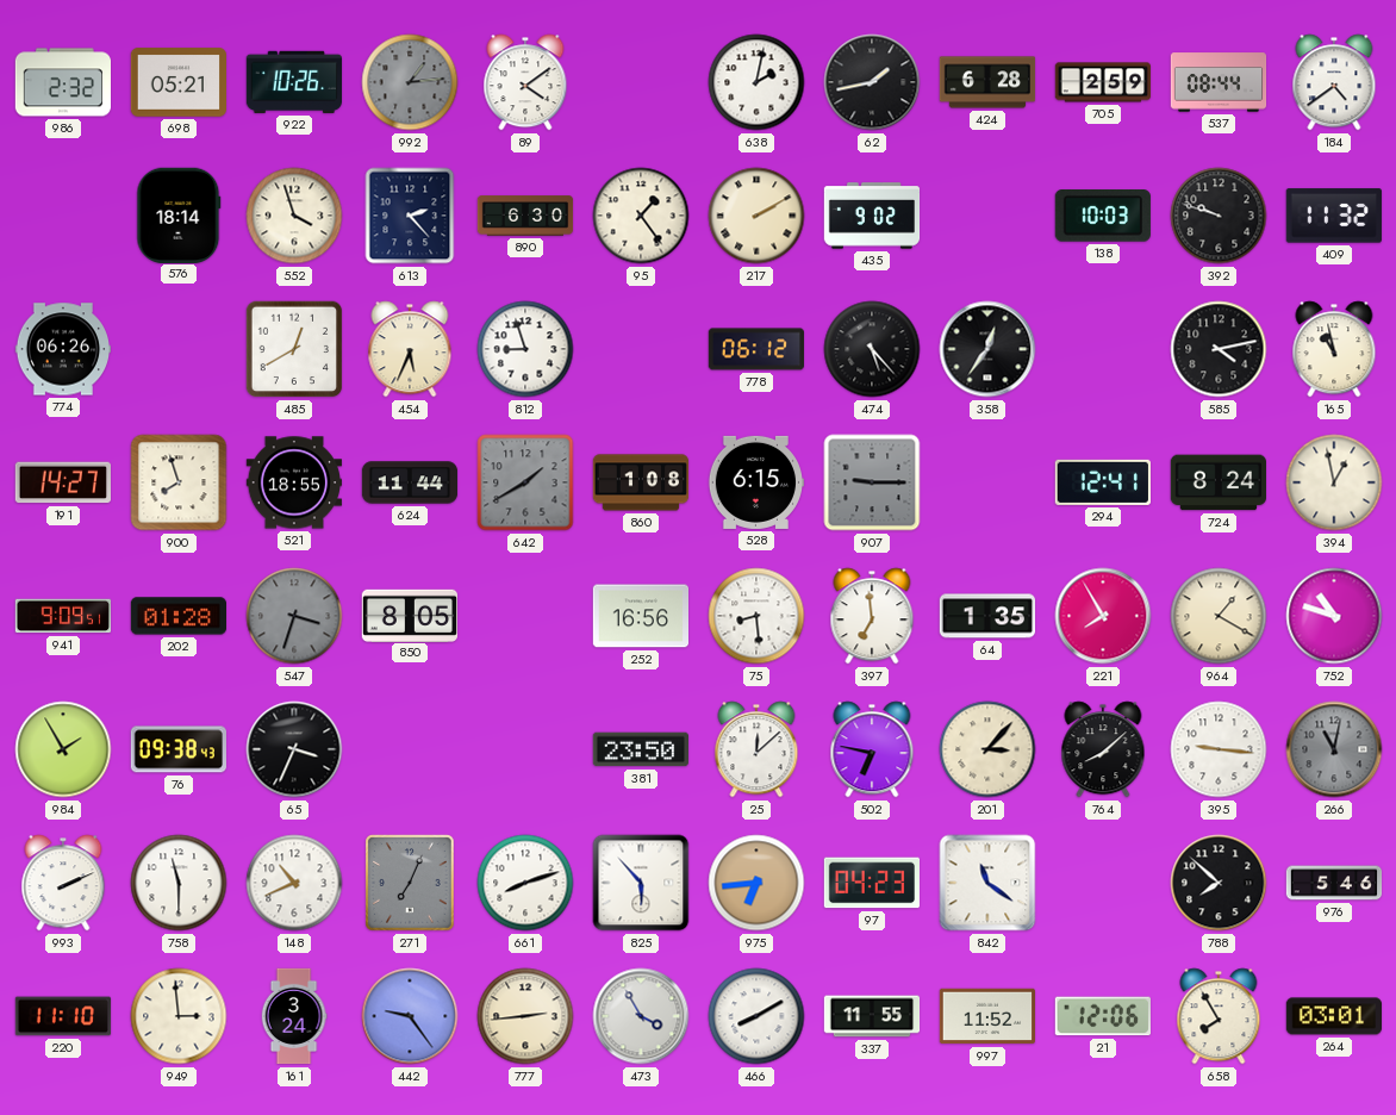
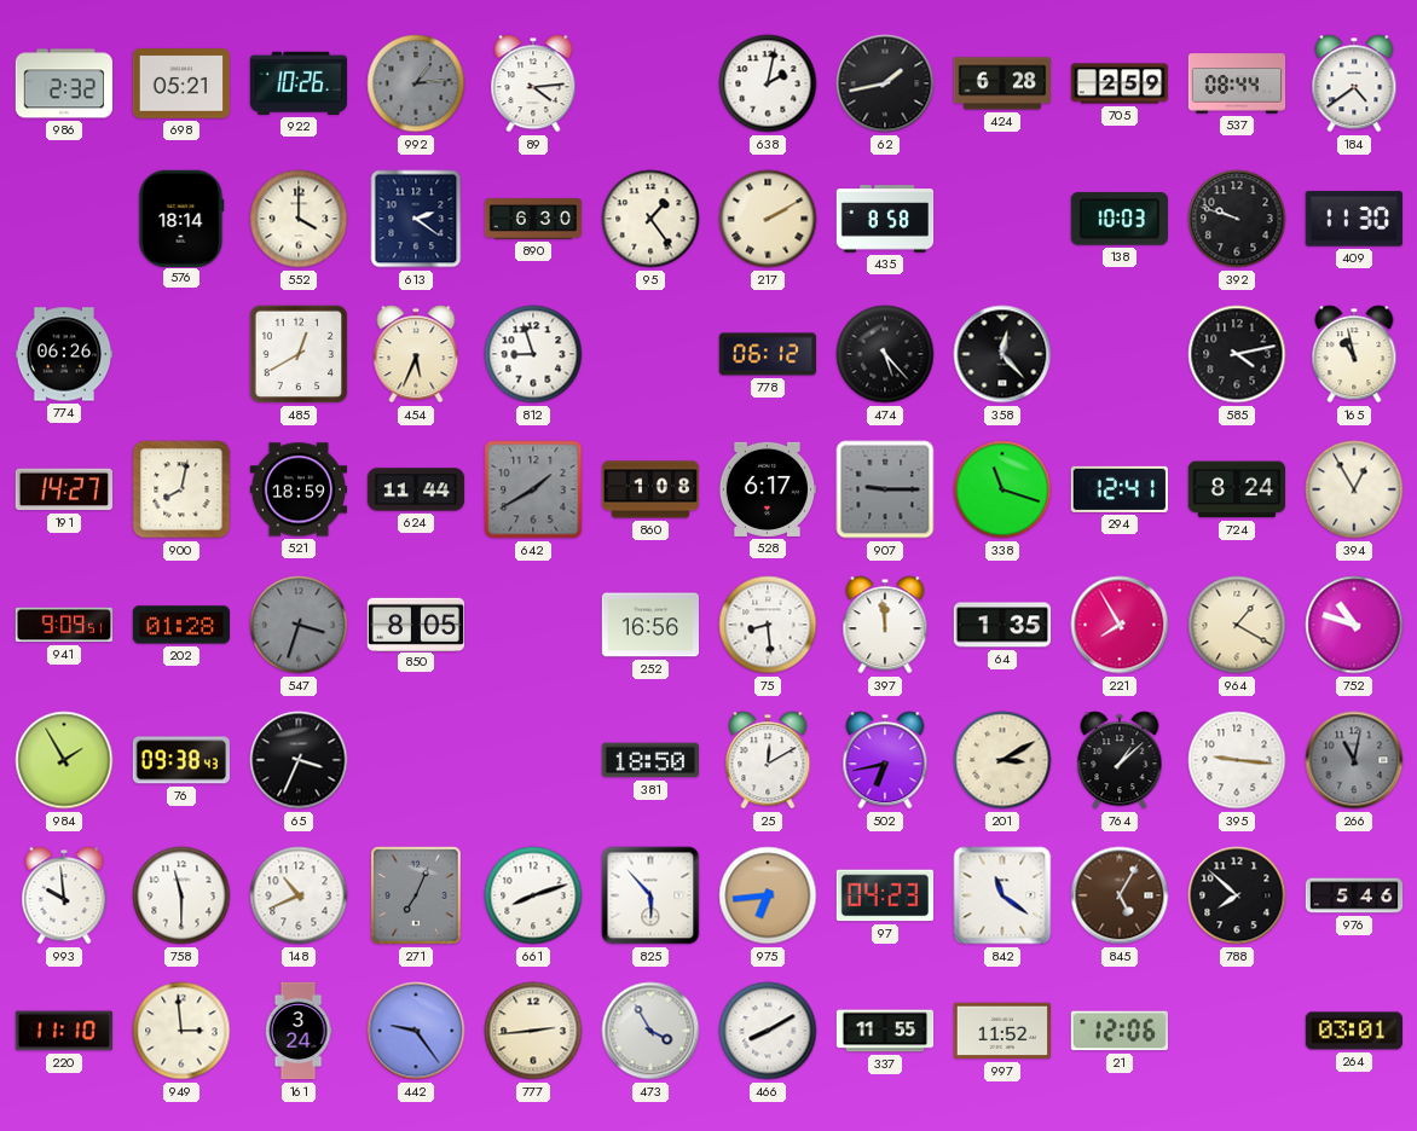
89: 4:09 -> 4:14
552: 3:57 -> 4:00
613: 2:23 -> 2:21
435: 9:02 -> 8:58
409: 11:32 -> 11:30
358: 12:36 -> 12:23
900: 7:57 -> 8:02
521: 18:55 -> 18:59
528: 6:15 -> 6:17
338: none -> 11:18
394: 12:58 -> 12:55
397: 6:59 -> 11:59
381: 23:50 -> 18:50
25: 12:08 -> 12:10
502: 6:47 -> 6:43
201: 3:07 -> 3:10
764: 8:08 -> 1:08
993: 2:11 -> 9:59
845: none -> 5:05
658: 7:55 -> none
